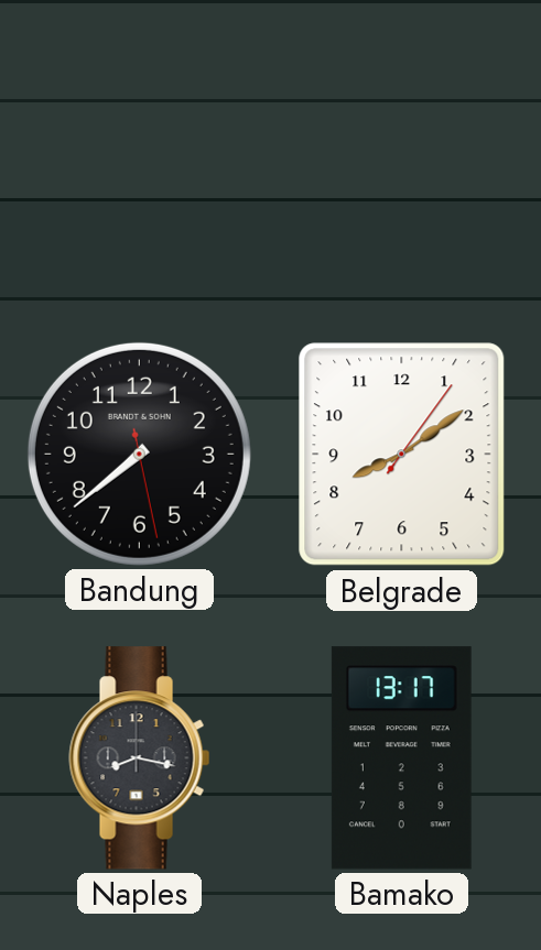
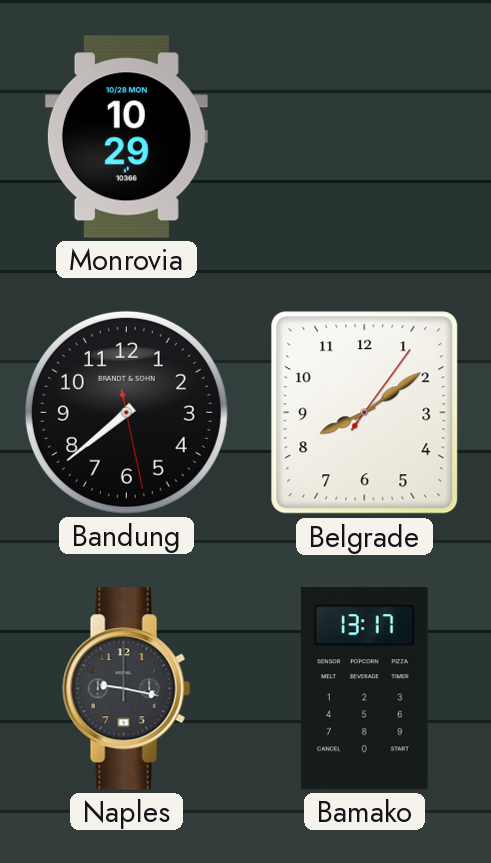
Monrovia: none -> 10:29
Naples: 8:17 -> 9:17
